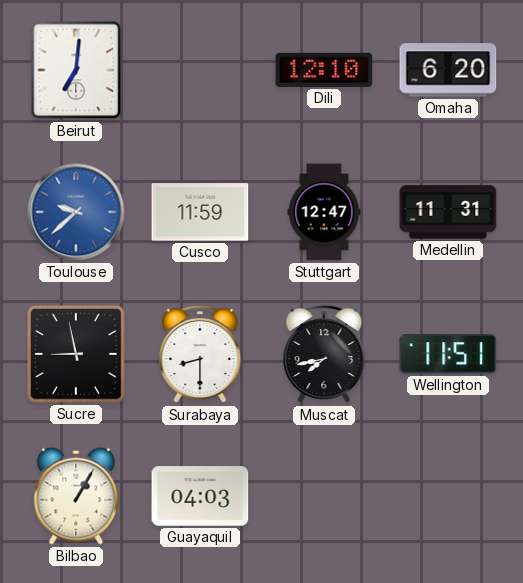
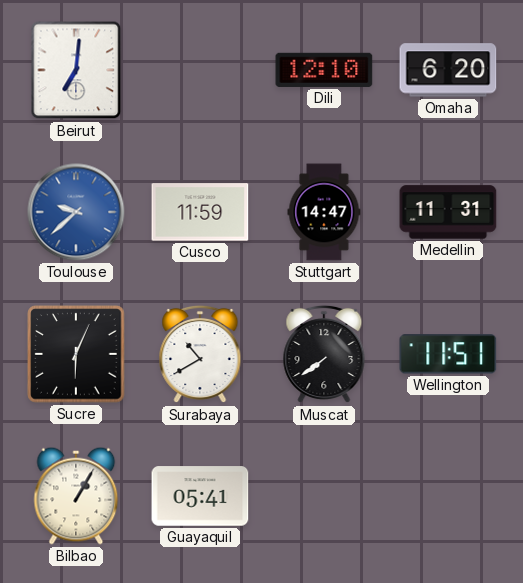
Stuttgart: 12:47 -> 14:47
Sucre: 8:58 -> 6:04
Surabaya: 8:30 -> 10:40
Muscat: 7:43 -> 7:39
Guayaquil: 04:03 -> 05:41
